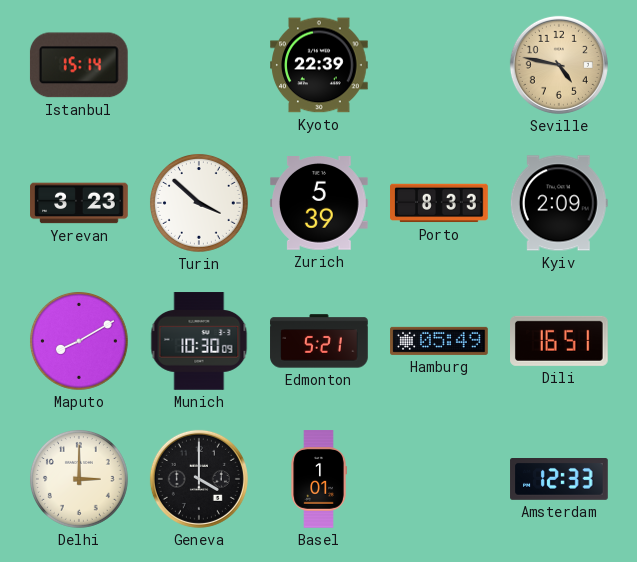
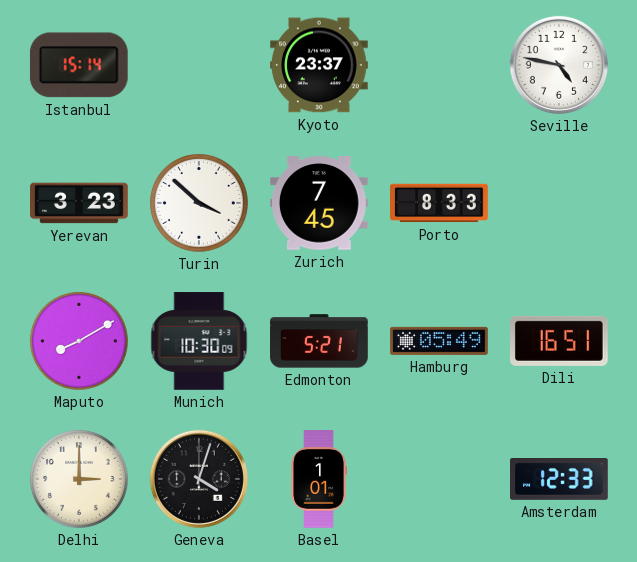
Kyoto: 22:39 -> 23:37
Seville dial: champagne -> white
Zurich: 5:39 -> 7:45
Kyiv: 2:09 -> none
Geneva: 4:00 -> 4:03
